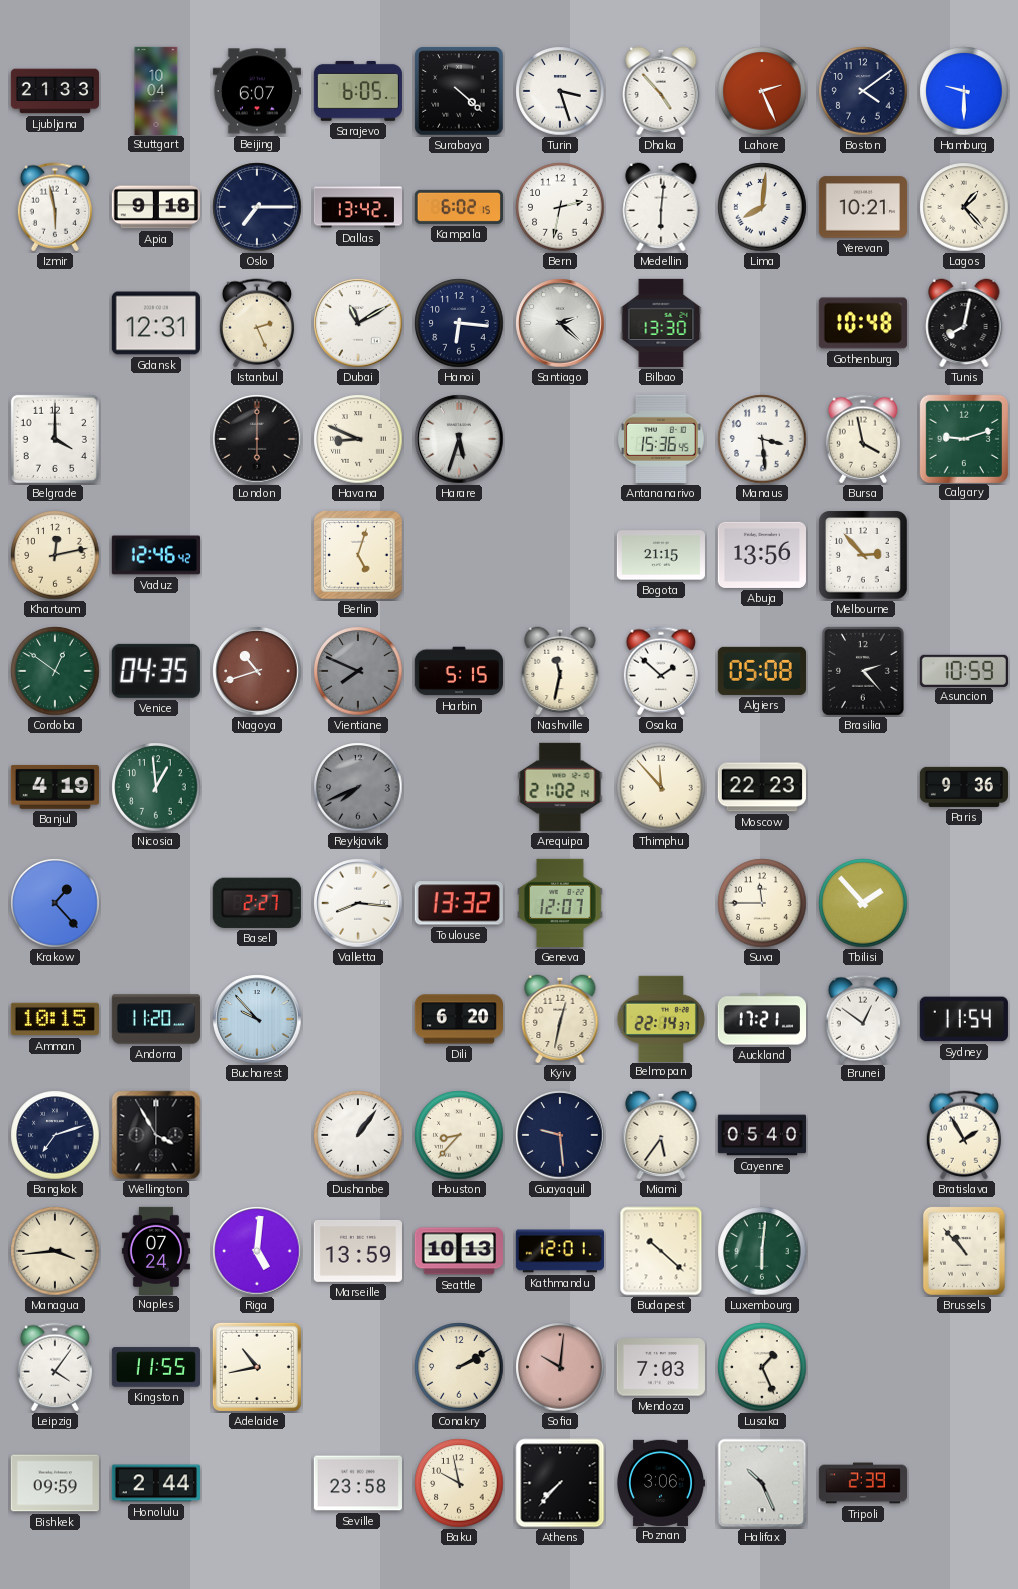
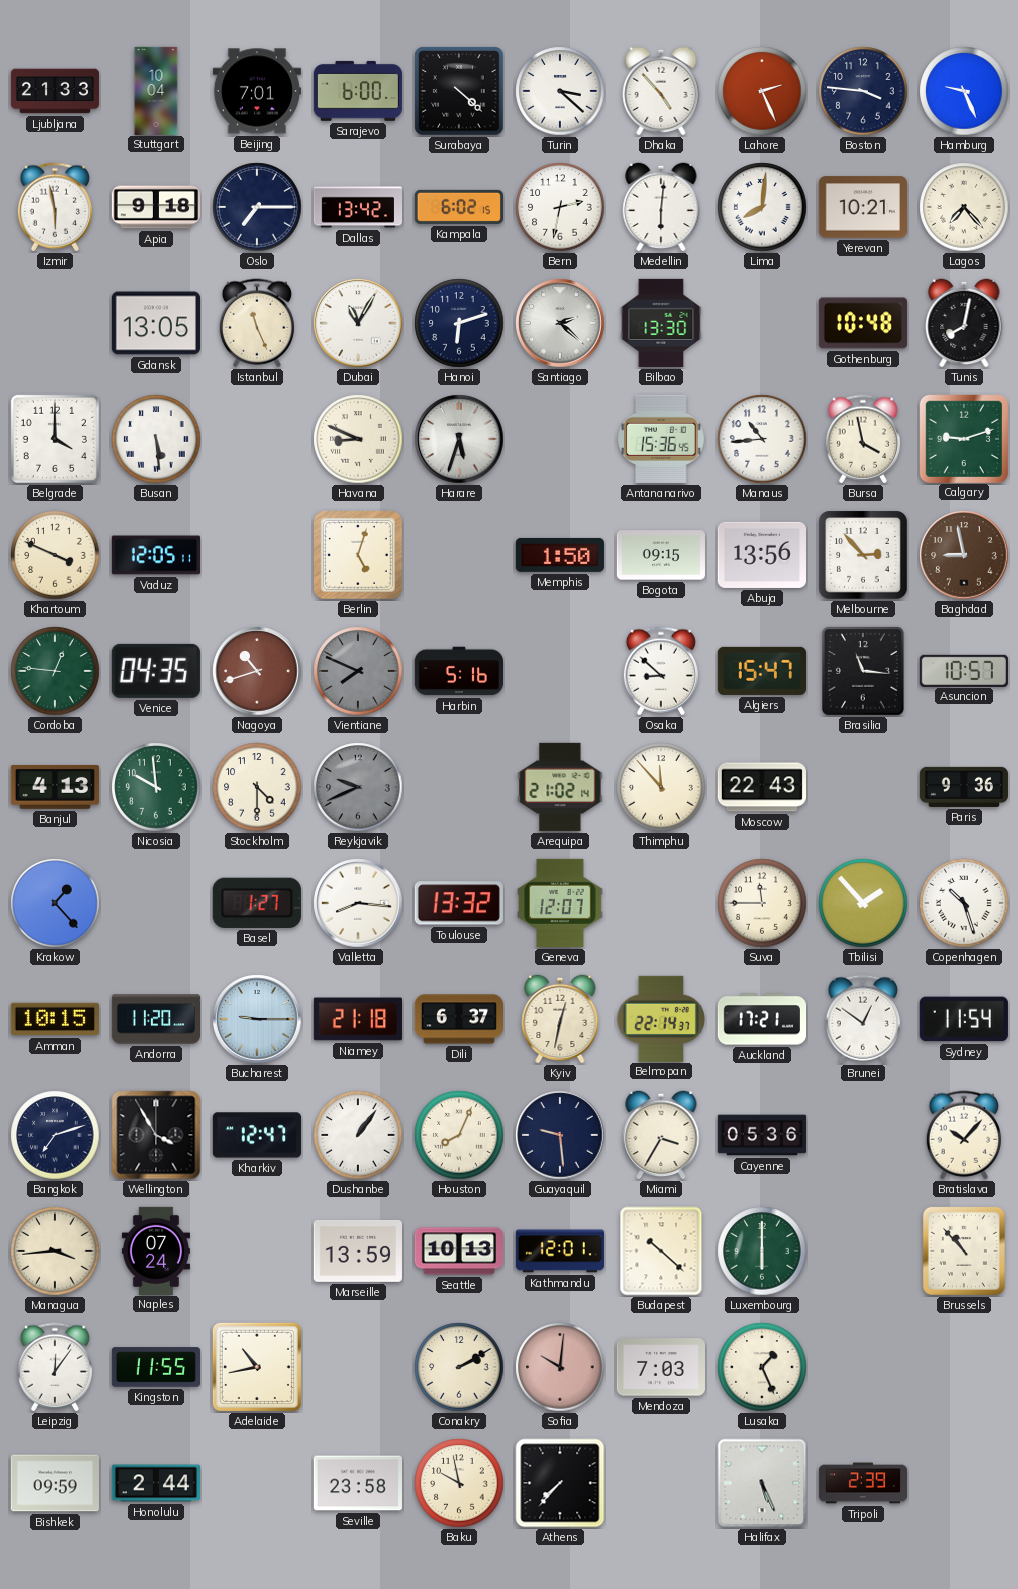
Beijing: 6:07 -> 7:01
Sarajevo: 6:05 -> 6:00
Turin: 3:27 -> 3:22
Boston: 4:09 -> 3:46
Hamburg: 9:30 -> 9:26
Lagos: 1:23 -> 7:23
Gdansk: 12:31 -> 13:05
Istanbul: 2:26 -> 11:26
Dubai: 11:10 -> 11:05
Hanoi: 6:16 -> 6:12
Busan: none -> 5:29
London: 6:00 -> none
Manaus: 3:29 -> 10:44
Khartoum: 12:13 -> 3:49
Vaduz: 12:46 -> 12:05
Memphis: none -> 1:50
Bogota: 21:15 -> 09:15
Baghdad: none -> 8:58
Cordoba: 12:51 -> 12:46
Harbin: 5:15 -> 5:16
Nashville: 11:32 -> none
Osaka: 1:52 -> 8:52
Algiers: 05:08 -> 15:47
Brasilia: 2:23 -> 11:16
Asuncion: 10:59 -> 10:57
Banjul: 4:19 -> 4:13
Nicosia: 12:59 -> 9:59
Stockholm: none -> 4:30
Reykjavik: 7:41 -> 9:41
Moscow: 22:23 -> 22:43
Basel: 2:27 -> 1:27
Copenhagen: none -> 10:27
Bucharest: 9:53 -> 9:15
Niamey: none -> 21:18
Dili: 6:20 -> 6:37
Kharkiv: none -> 12:47
Houston: 8:37 -> 8:04
Miami: 5:36 -> 3:35
Cayenne: 05:40 -> 05:36
Bratislava: 1:55 -> 10:07
Riga: 5:01 -> none
Luxembourg: 6:01 -> 6:00
Leipzig: 4:06 -> 12:06
Poznan: 3:06 -> none
Halifax: 10:26 -> 5:26
